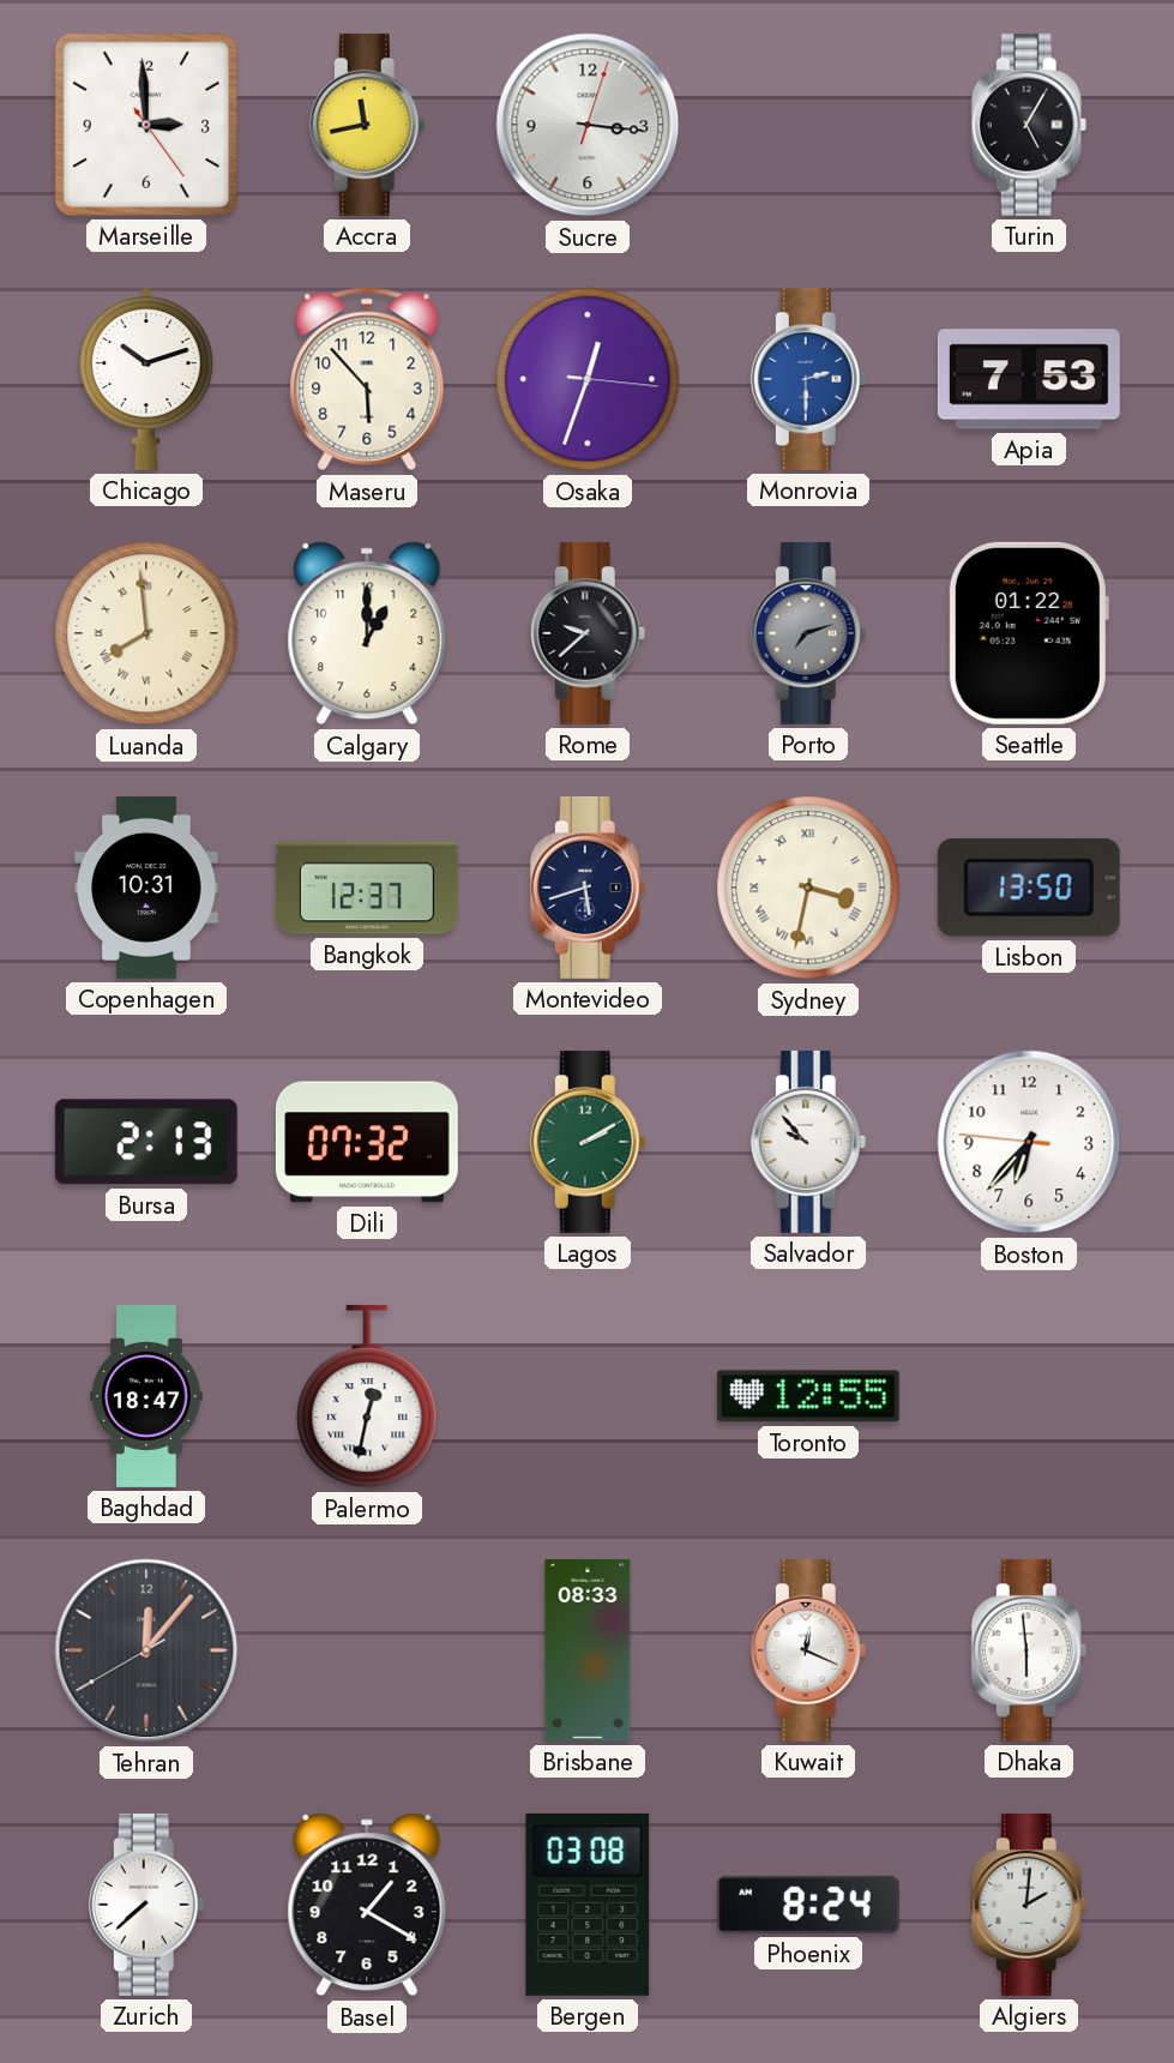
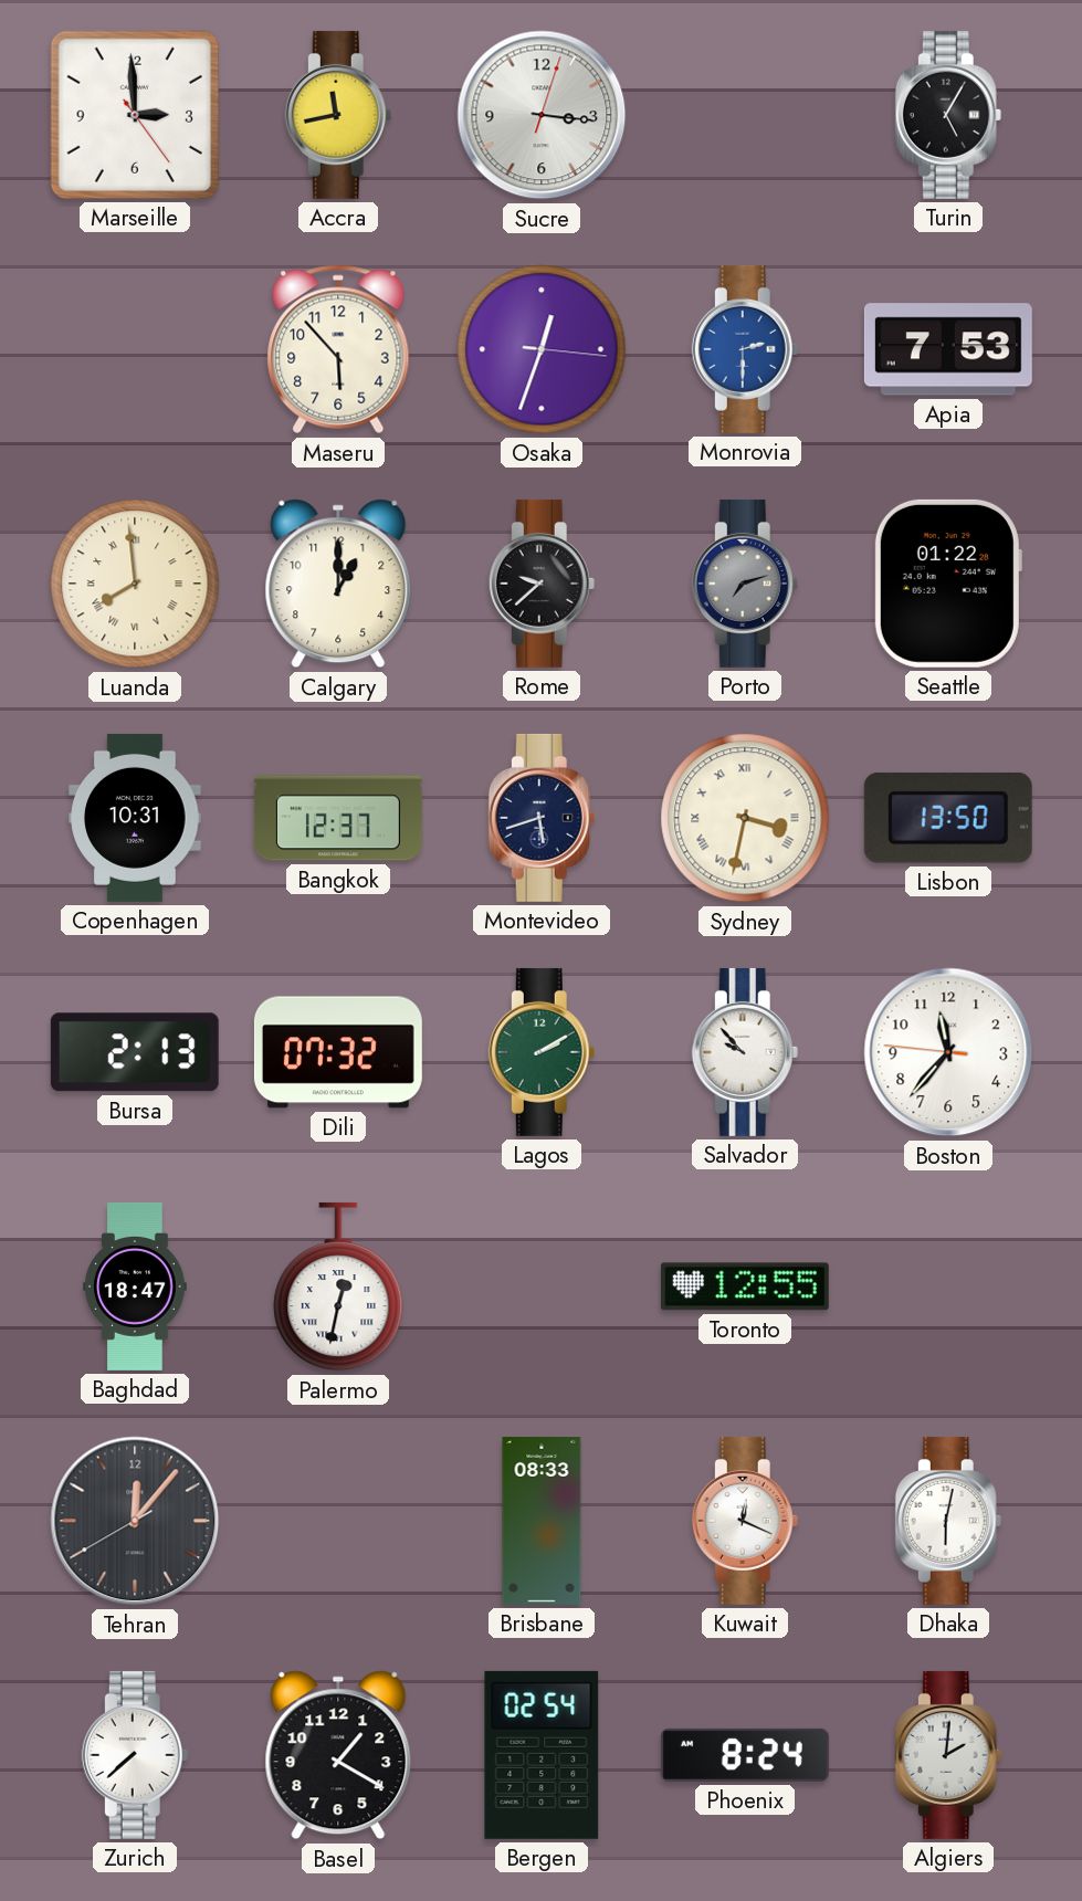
Chicago: 10:12 -> none
Boston: 6:36 -> 11:36
Dhaka: 5:59 -> 6:02
Bergen: 03:08 -> 02:54
